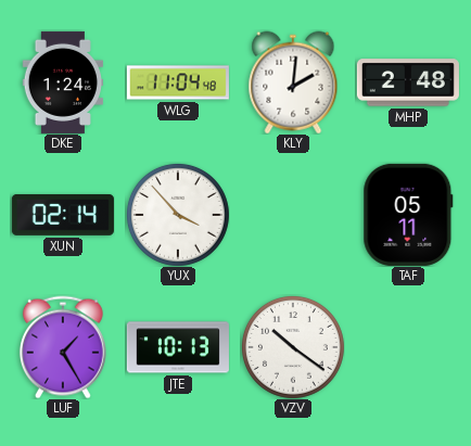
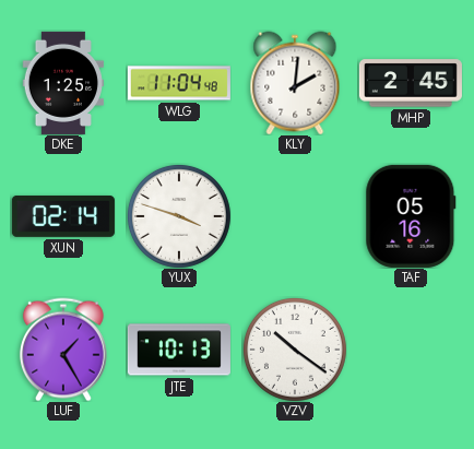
DKE: 1:24 -> 1:25
MHP: 2:48 -> 2:45
YUX: 3:53 -> 3:48
TAF: 05:11 -> 05:16
